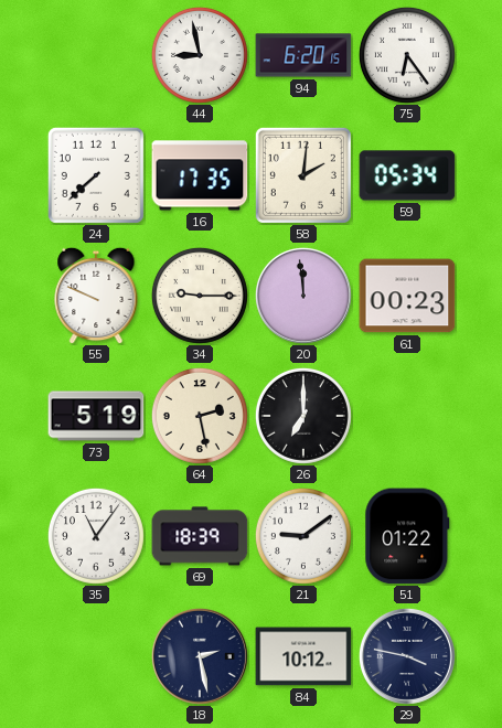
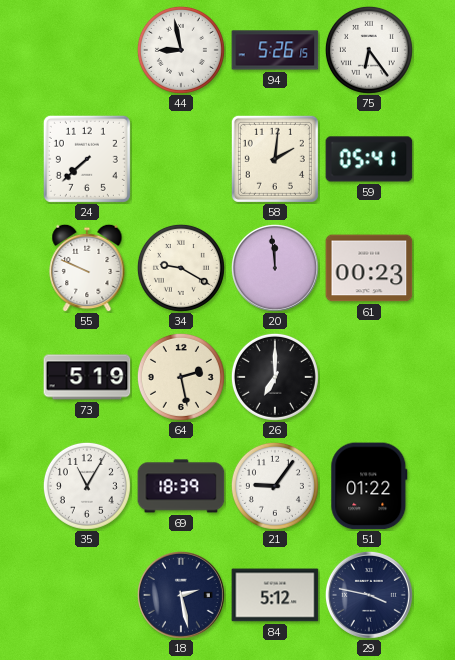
94: 6:20 -> 5:26
16: 17:35 -> none
59: 05:34 -> 05:41
34: 9:15 -> 9:20
35: 11:06 -> 11:05
21: 9:09 -> 9:06
84: 10:12 -> 5:12
